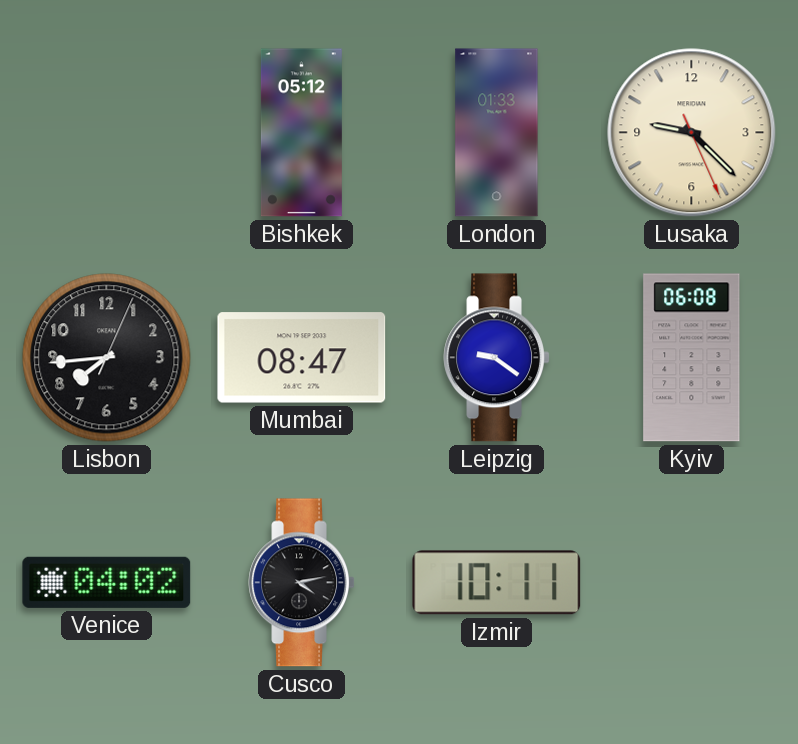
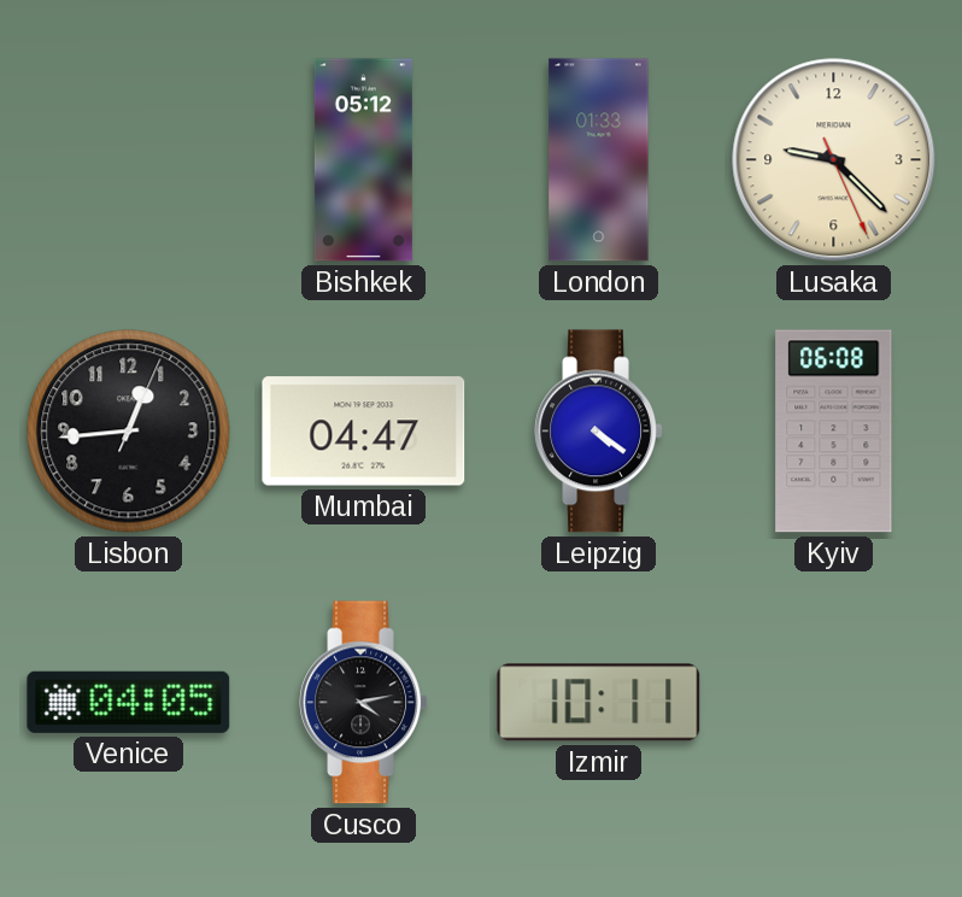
Lisbon: 7:44 -> 12:44
Mumbai: 08:47 -> 04:47
Leipzig: 9:21 -> 4:21
Venice: 04:02 -> 04:05
